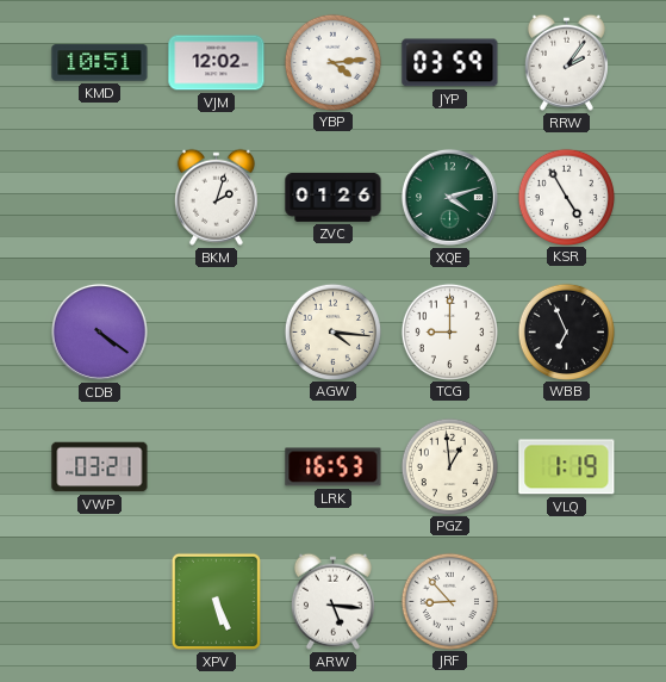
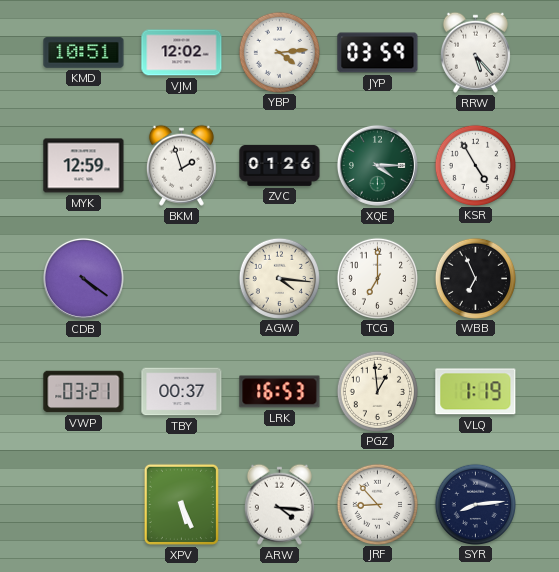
RRW: 2:06 -> 5:23
MYK: none -> 12:59
BKM: 2:03 -> 1:57
XQE: 4:12 -> 4:15
TCG: 9:00 -> 7:00
TBY: none -> 00:37
ARW: 5:16 -> 4:16
SYR: none -> 8:14
